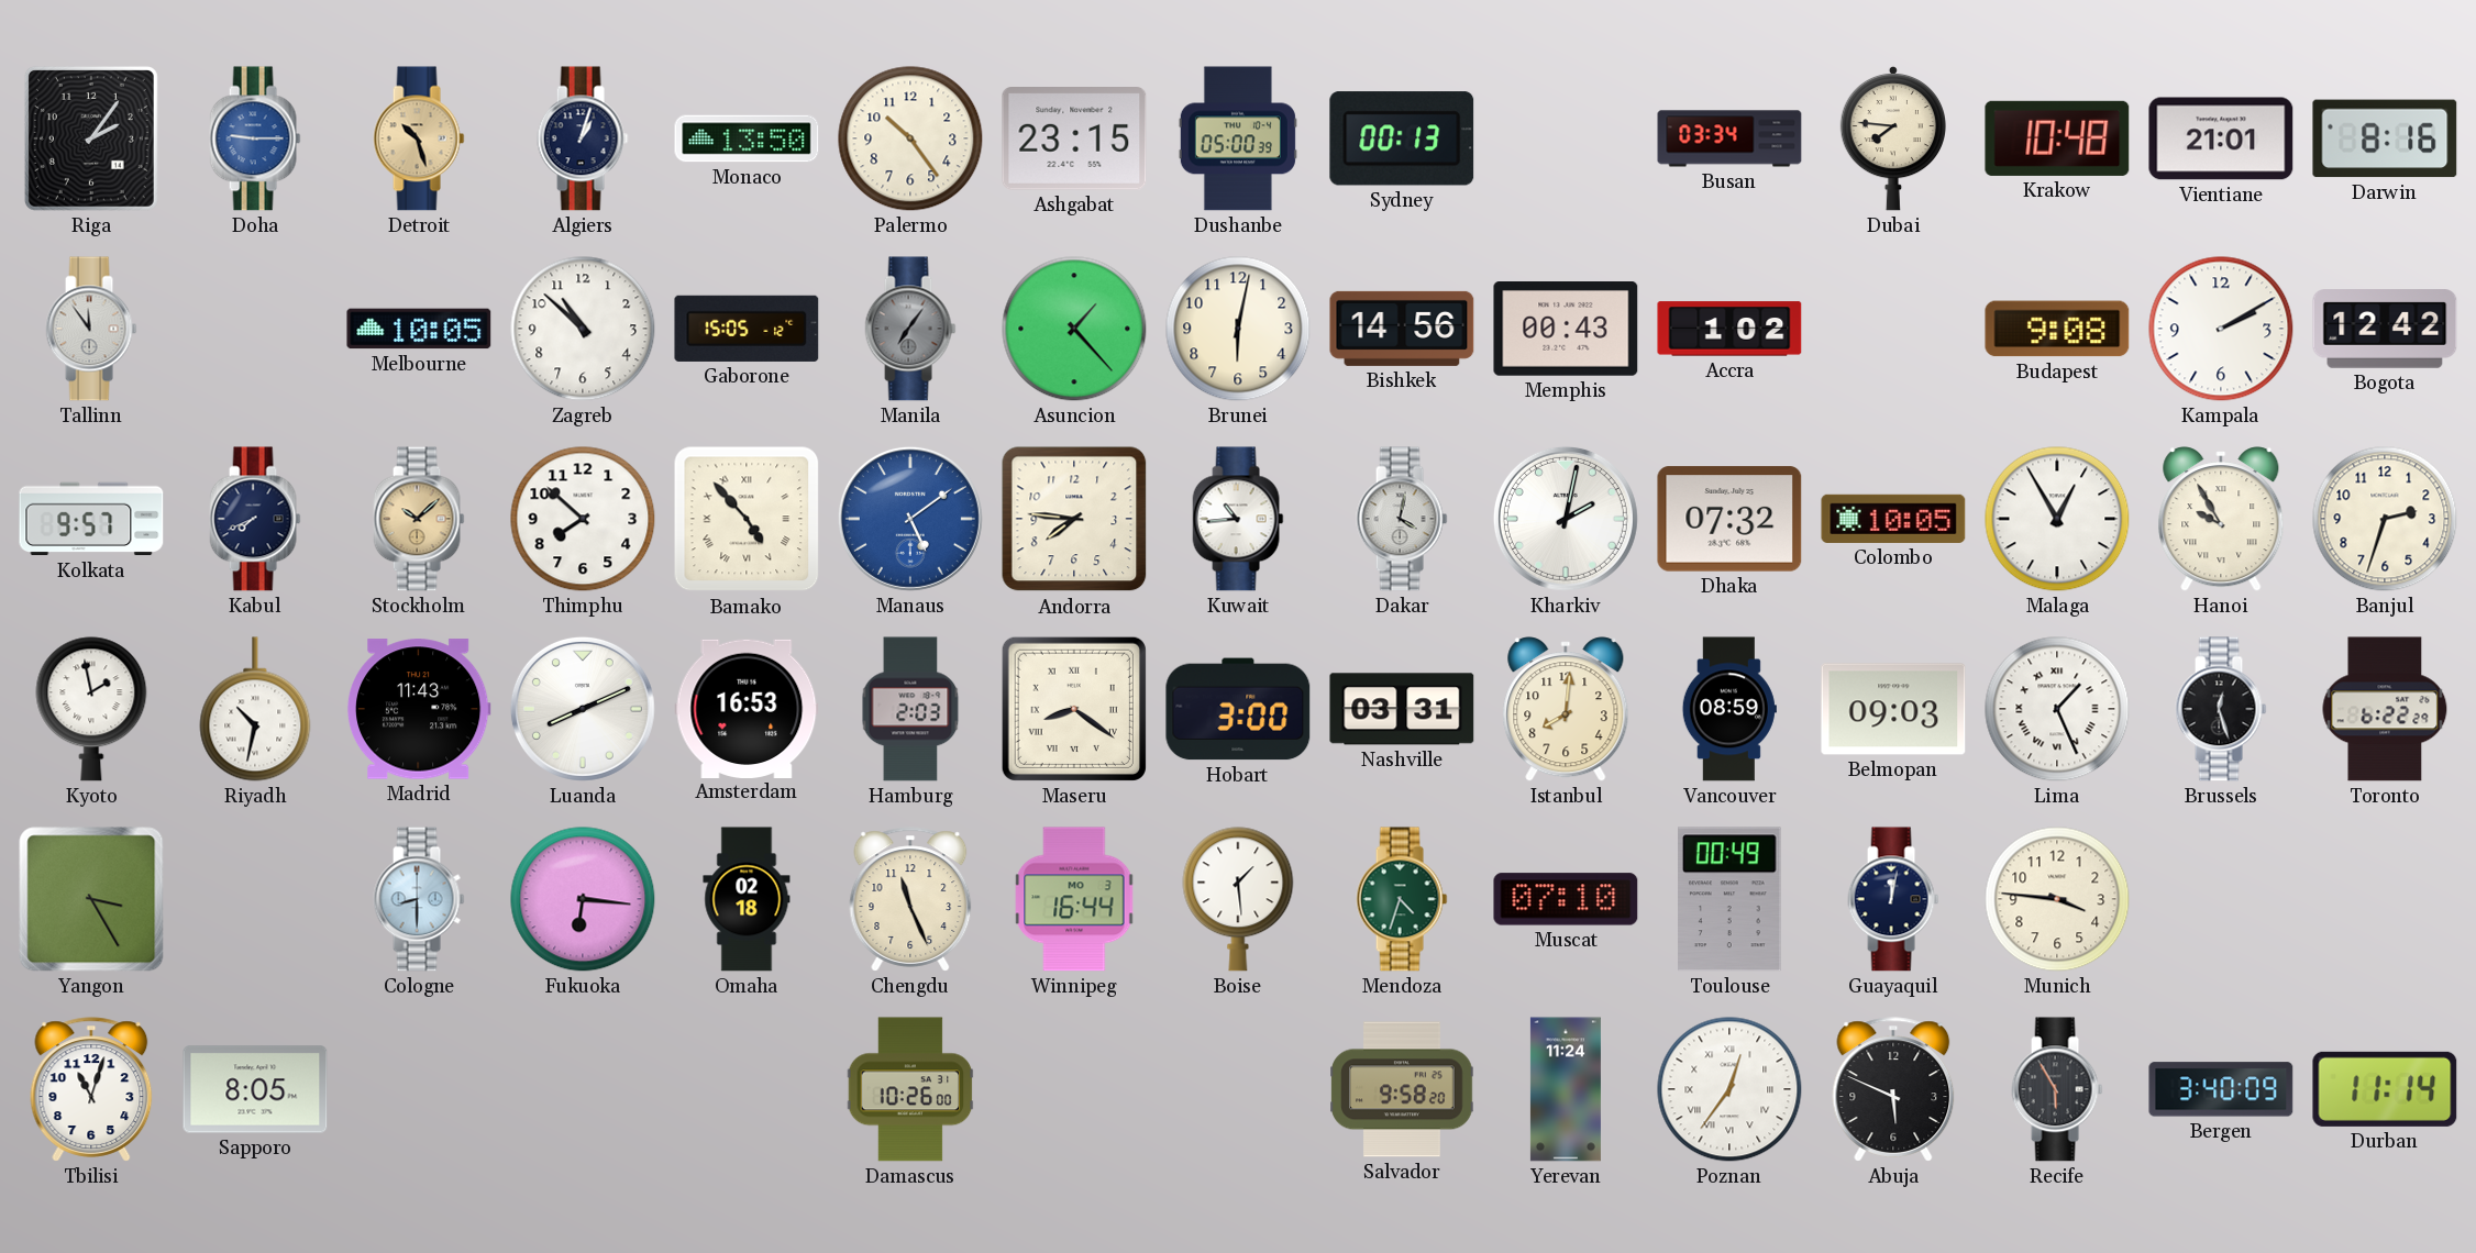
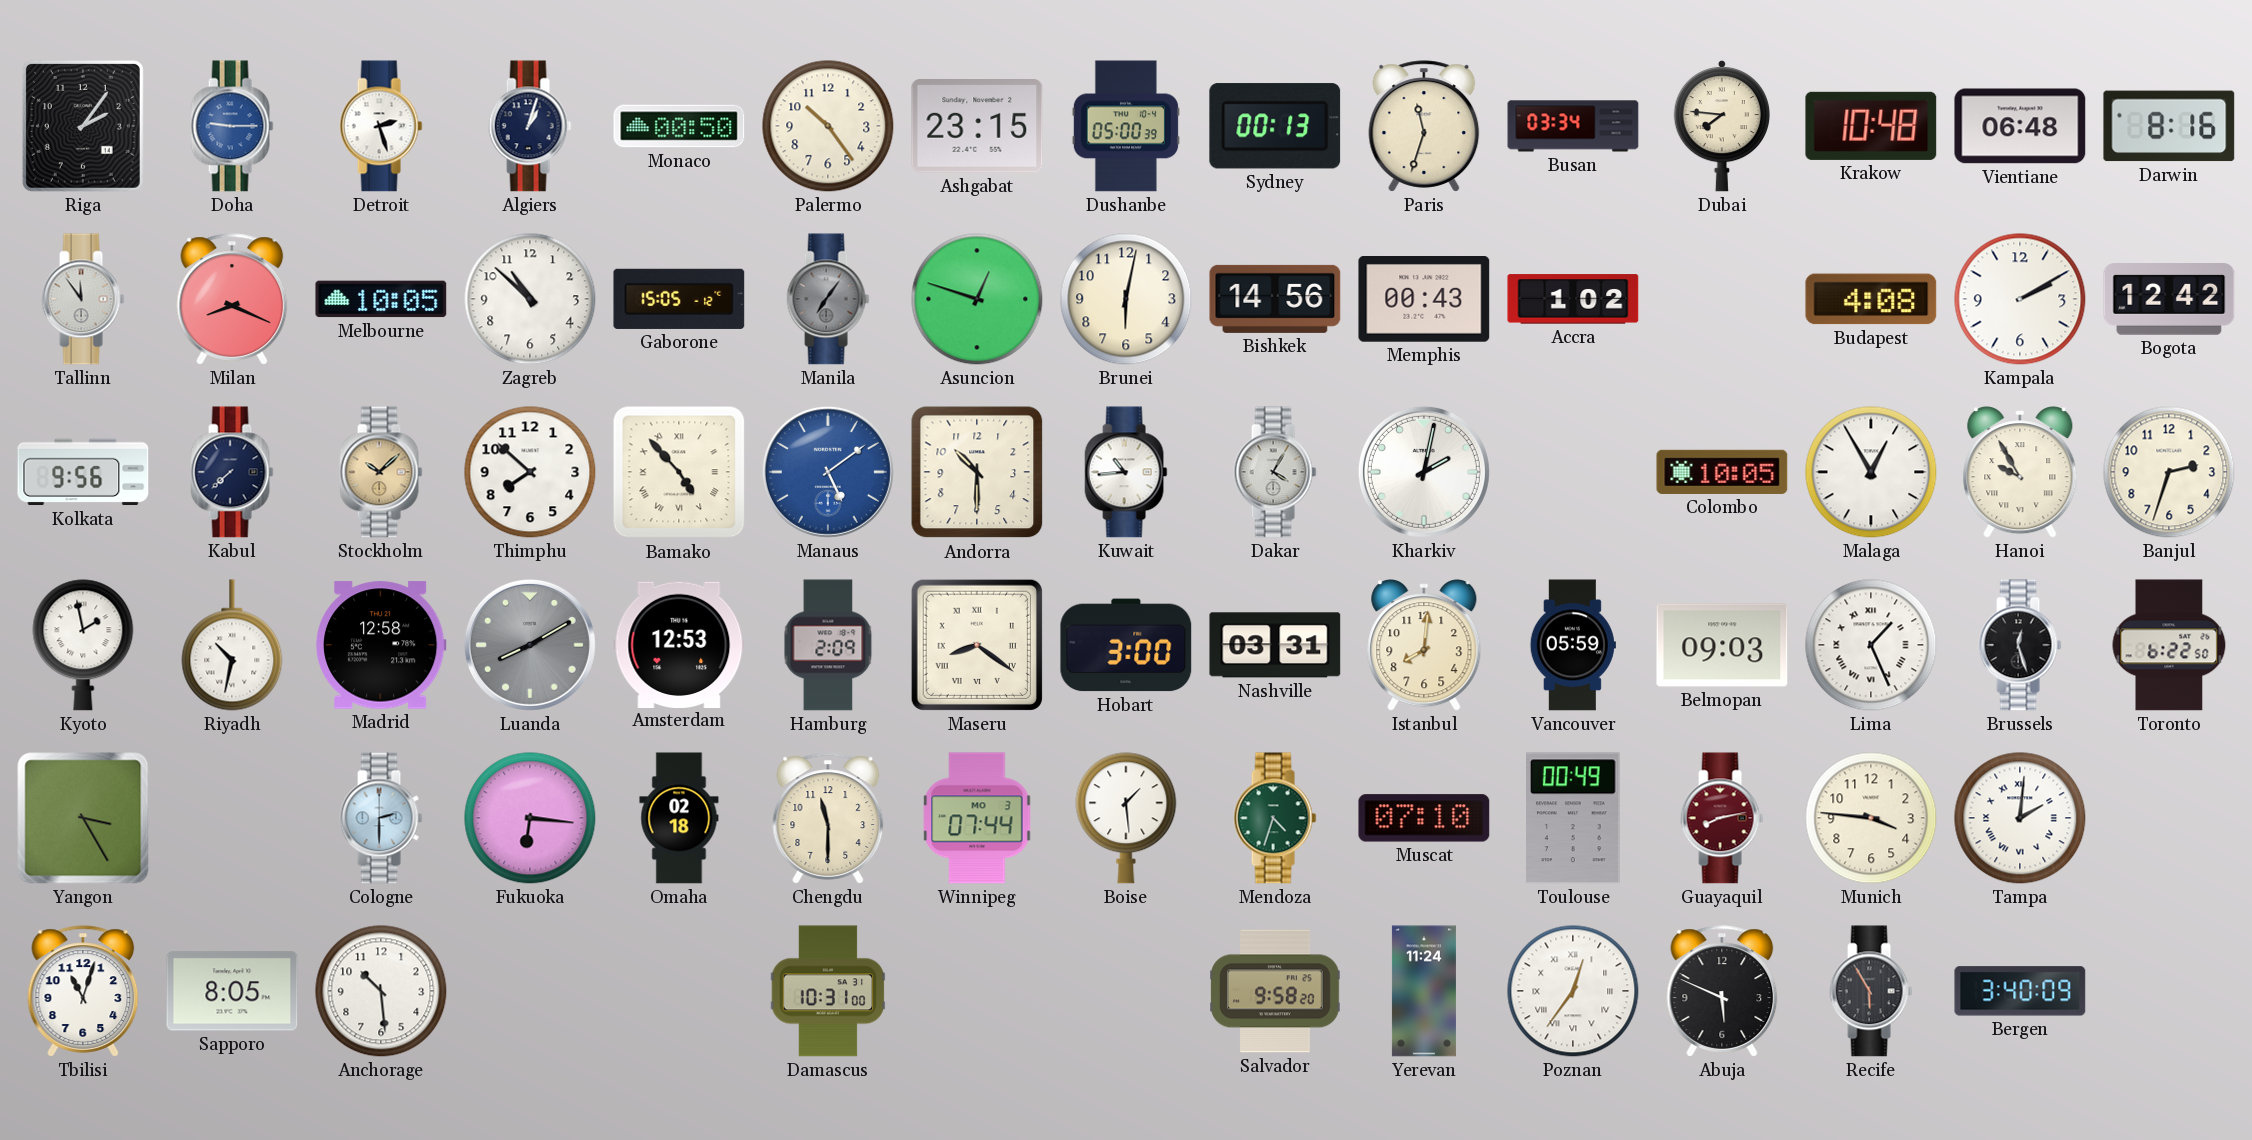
Detroit: 10:27 -> 2:27
Detroit dial: champagne -> white
Monaco: 13:50 -> 00:50
Paris: none -> 11:33
Vientiane: 21:01 -> 06:48
Milan: none -> 8:19
Asuncion: 1:23 -> 12:48
Budapest: 9:08 -> 4:08
Kolkata: 9:57 -> 9:56
Kabul: 7:41 -> 7:38
Andorra: 7:46 -> 10:30
Dakar: 4:02 -> 4:05
Dhaka: 07:32 -> none
Madrid: 11:43 -> 12:58
Luanda: 8:11 -> 8:10
Luanda dial: white -> grey
Amsterdam: 16:53 -> 12:53
Hamburg: 2:03 -> 2:09
Vancouver: 08:59 -> 05:59
Toronto: 6:22:29 -> 6:22:50
Cologne: 8:30 -> 2:30
Chengdu: 11:26 -> 11:30
Winnipeg: 16:44 -> 07:44
Guayaquil: 12:02 -> 8:13
Guayaquil dial: navy -> burgundy
Tampa: none -> 2:01
Anchorage: none -> 10:29
Damascus: 10:26 -> 10:31
Durban: 11:14 -> none
